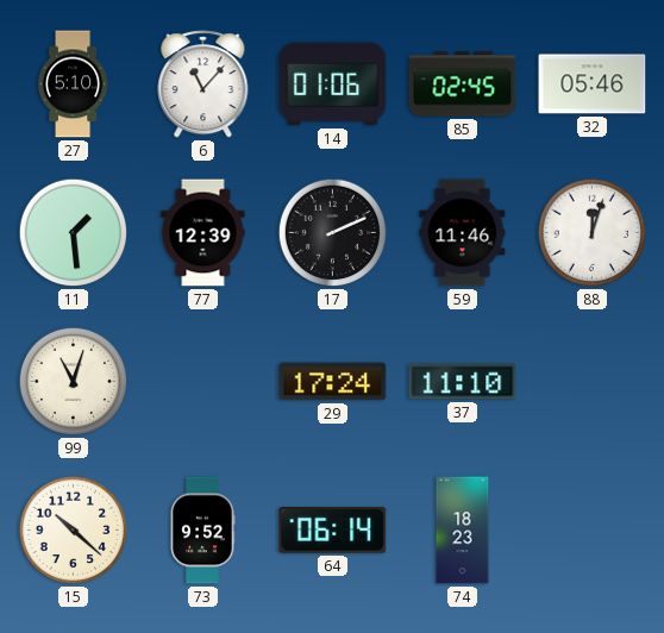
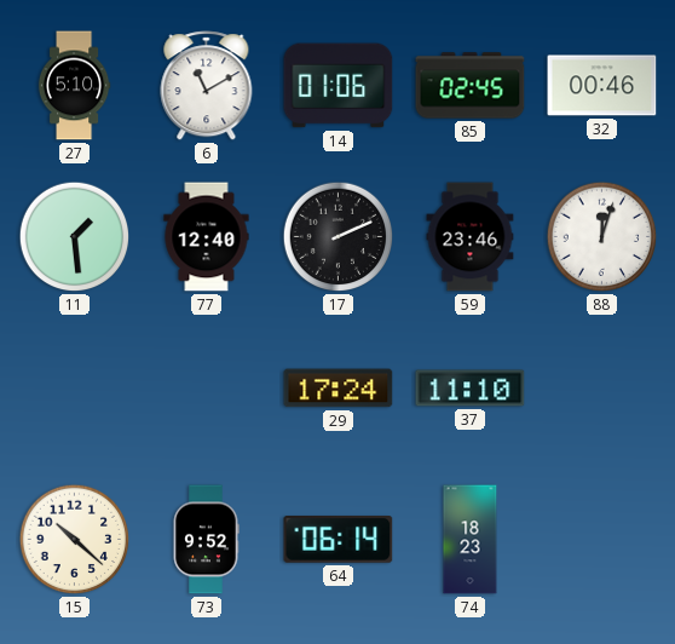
6: 11:07 -> 11:10
32: 05:46 -> 00:46
77: 12:39 -> 12:40
59: 11:46 -> 23:46
99: 11:03 -> none
